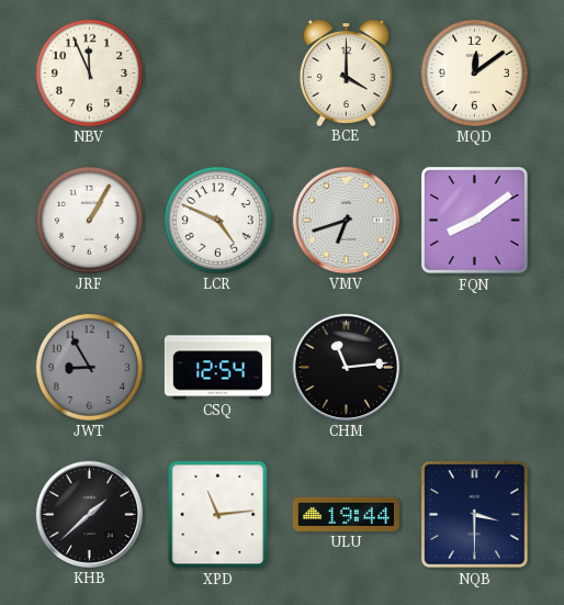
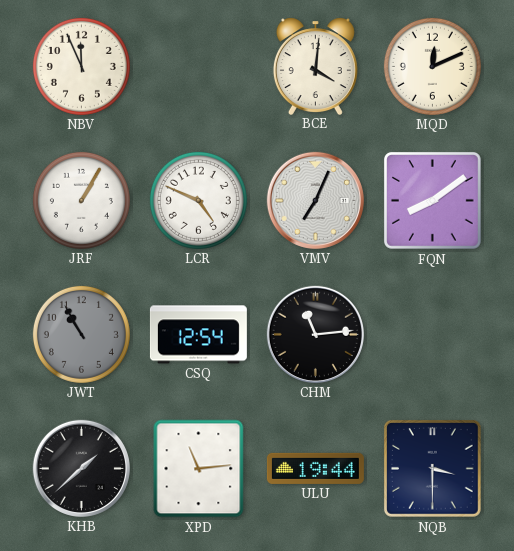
BCE: 4:00 -> 4:01
MQD: 12:09 -> 12:11
VMV: 6:42 -> 7:04
JWT: 8:55 -> 10:55
